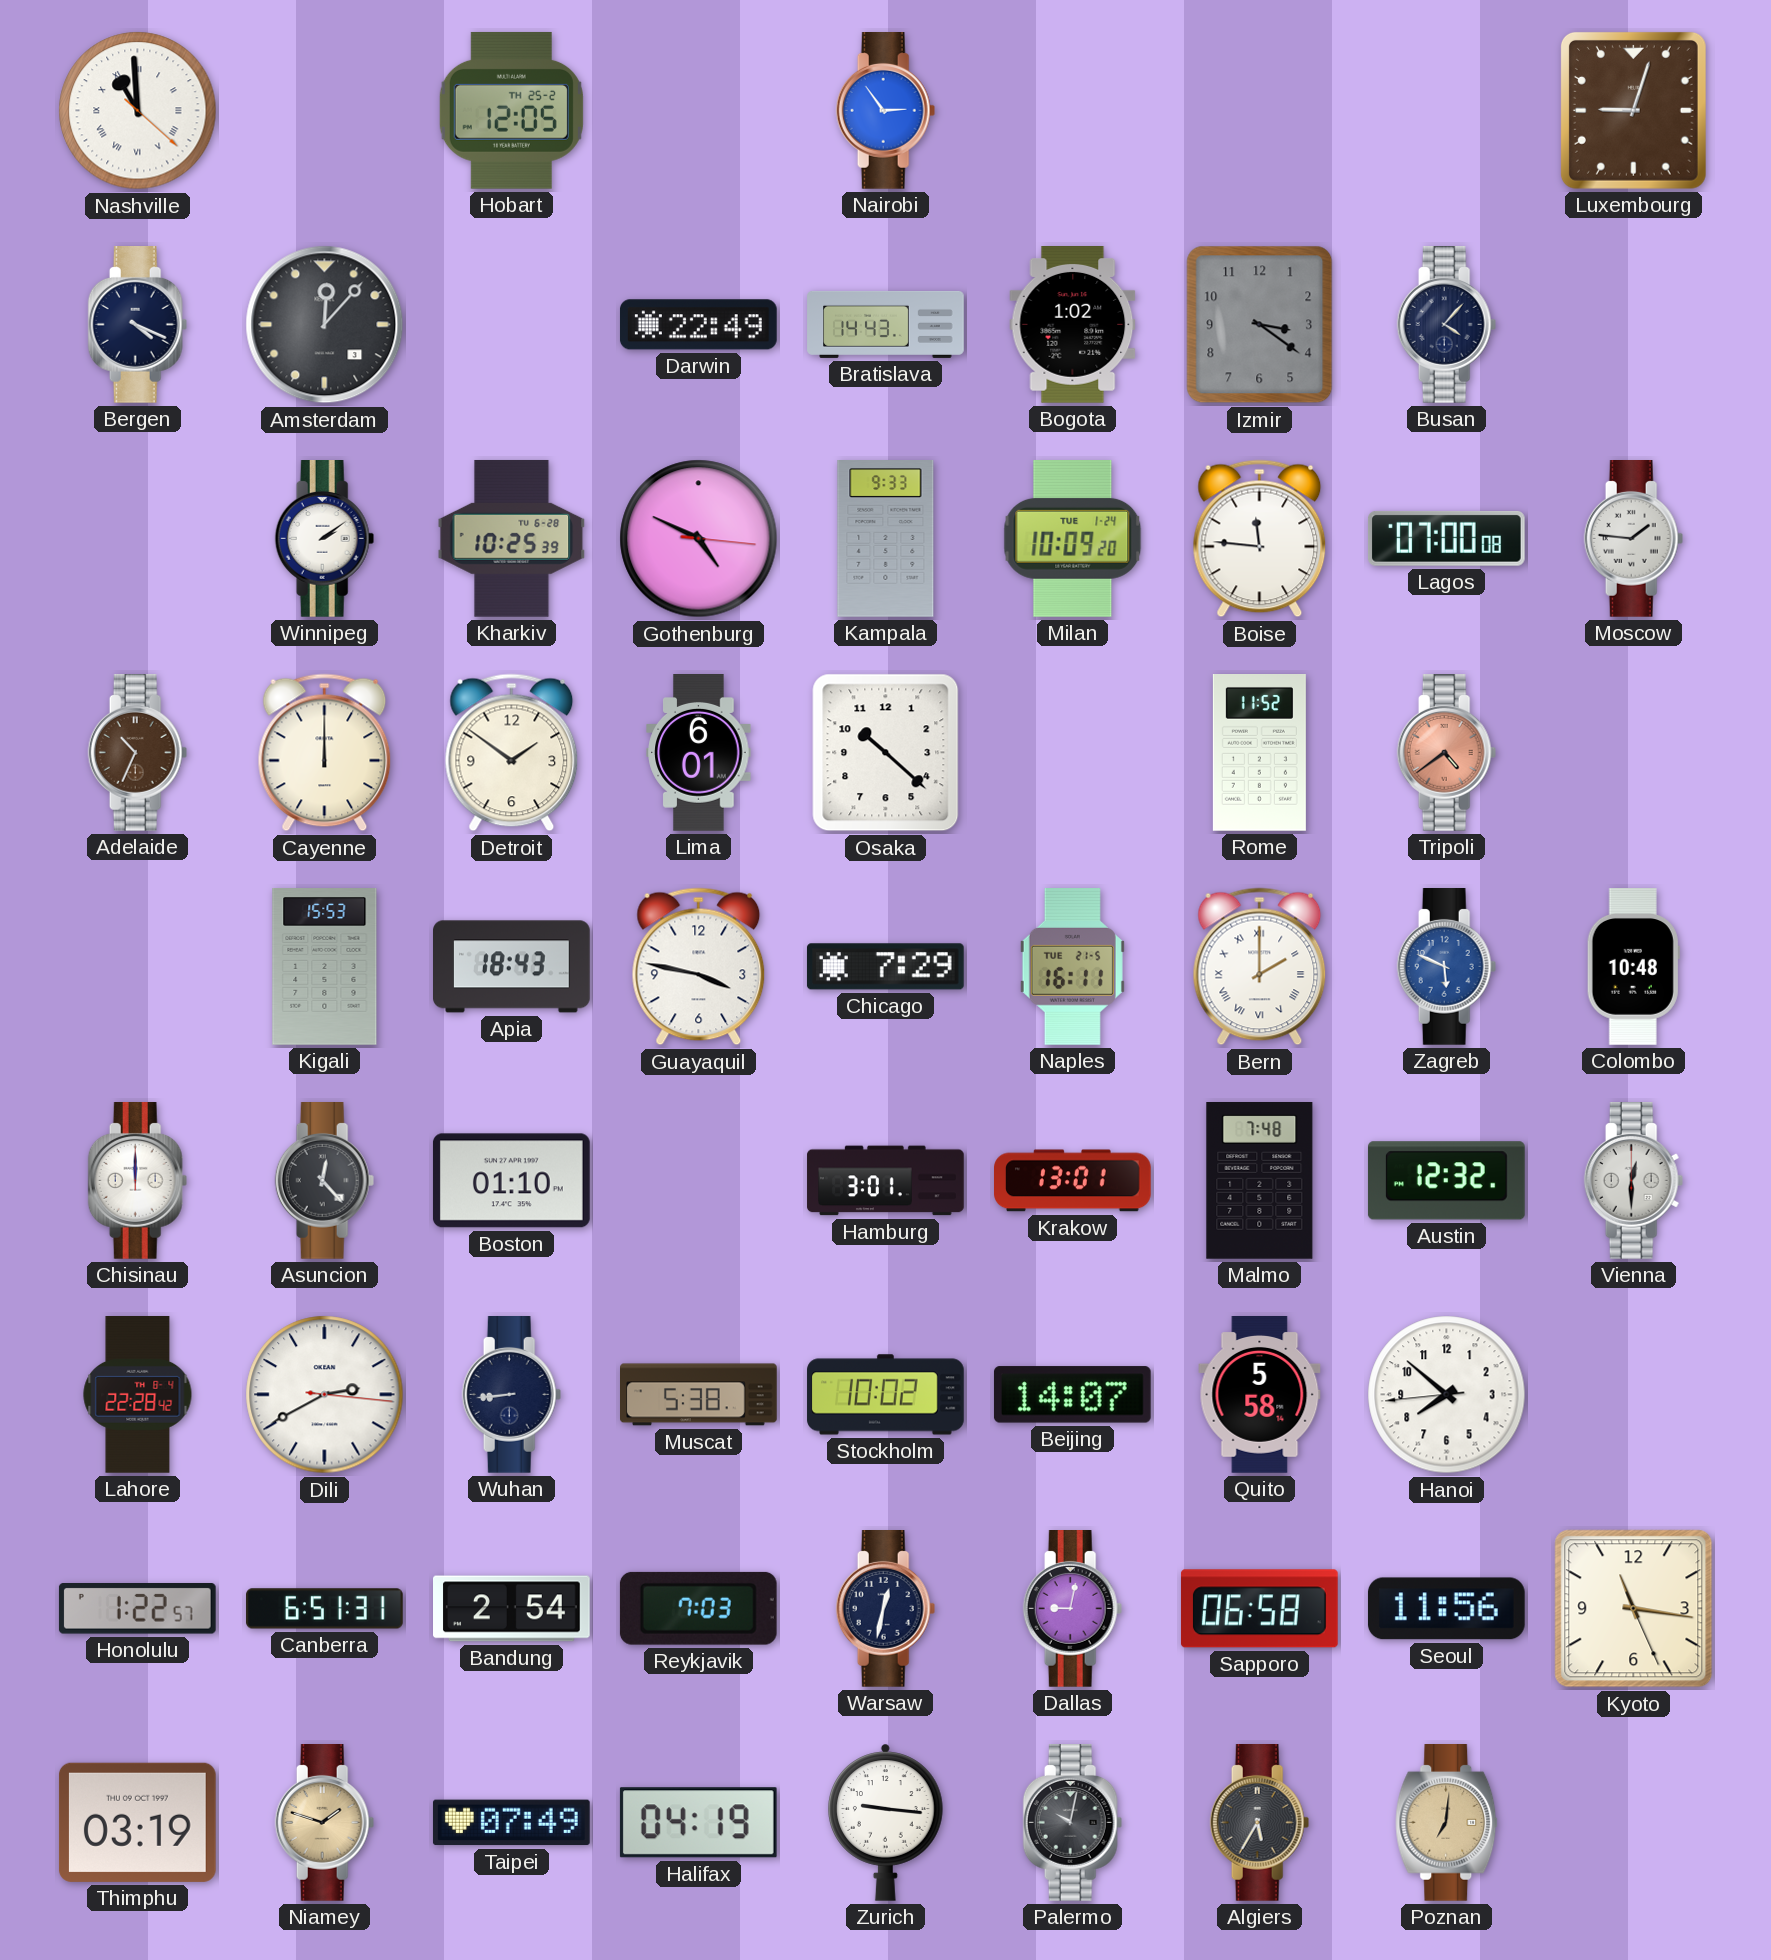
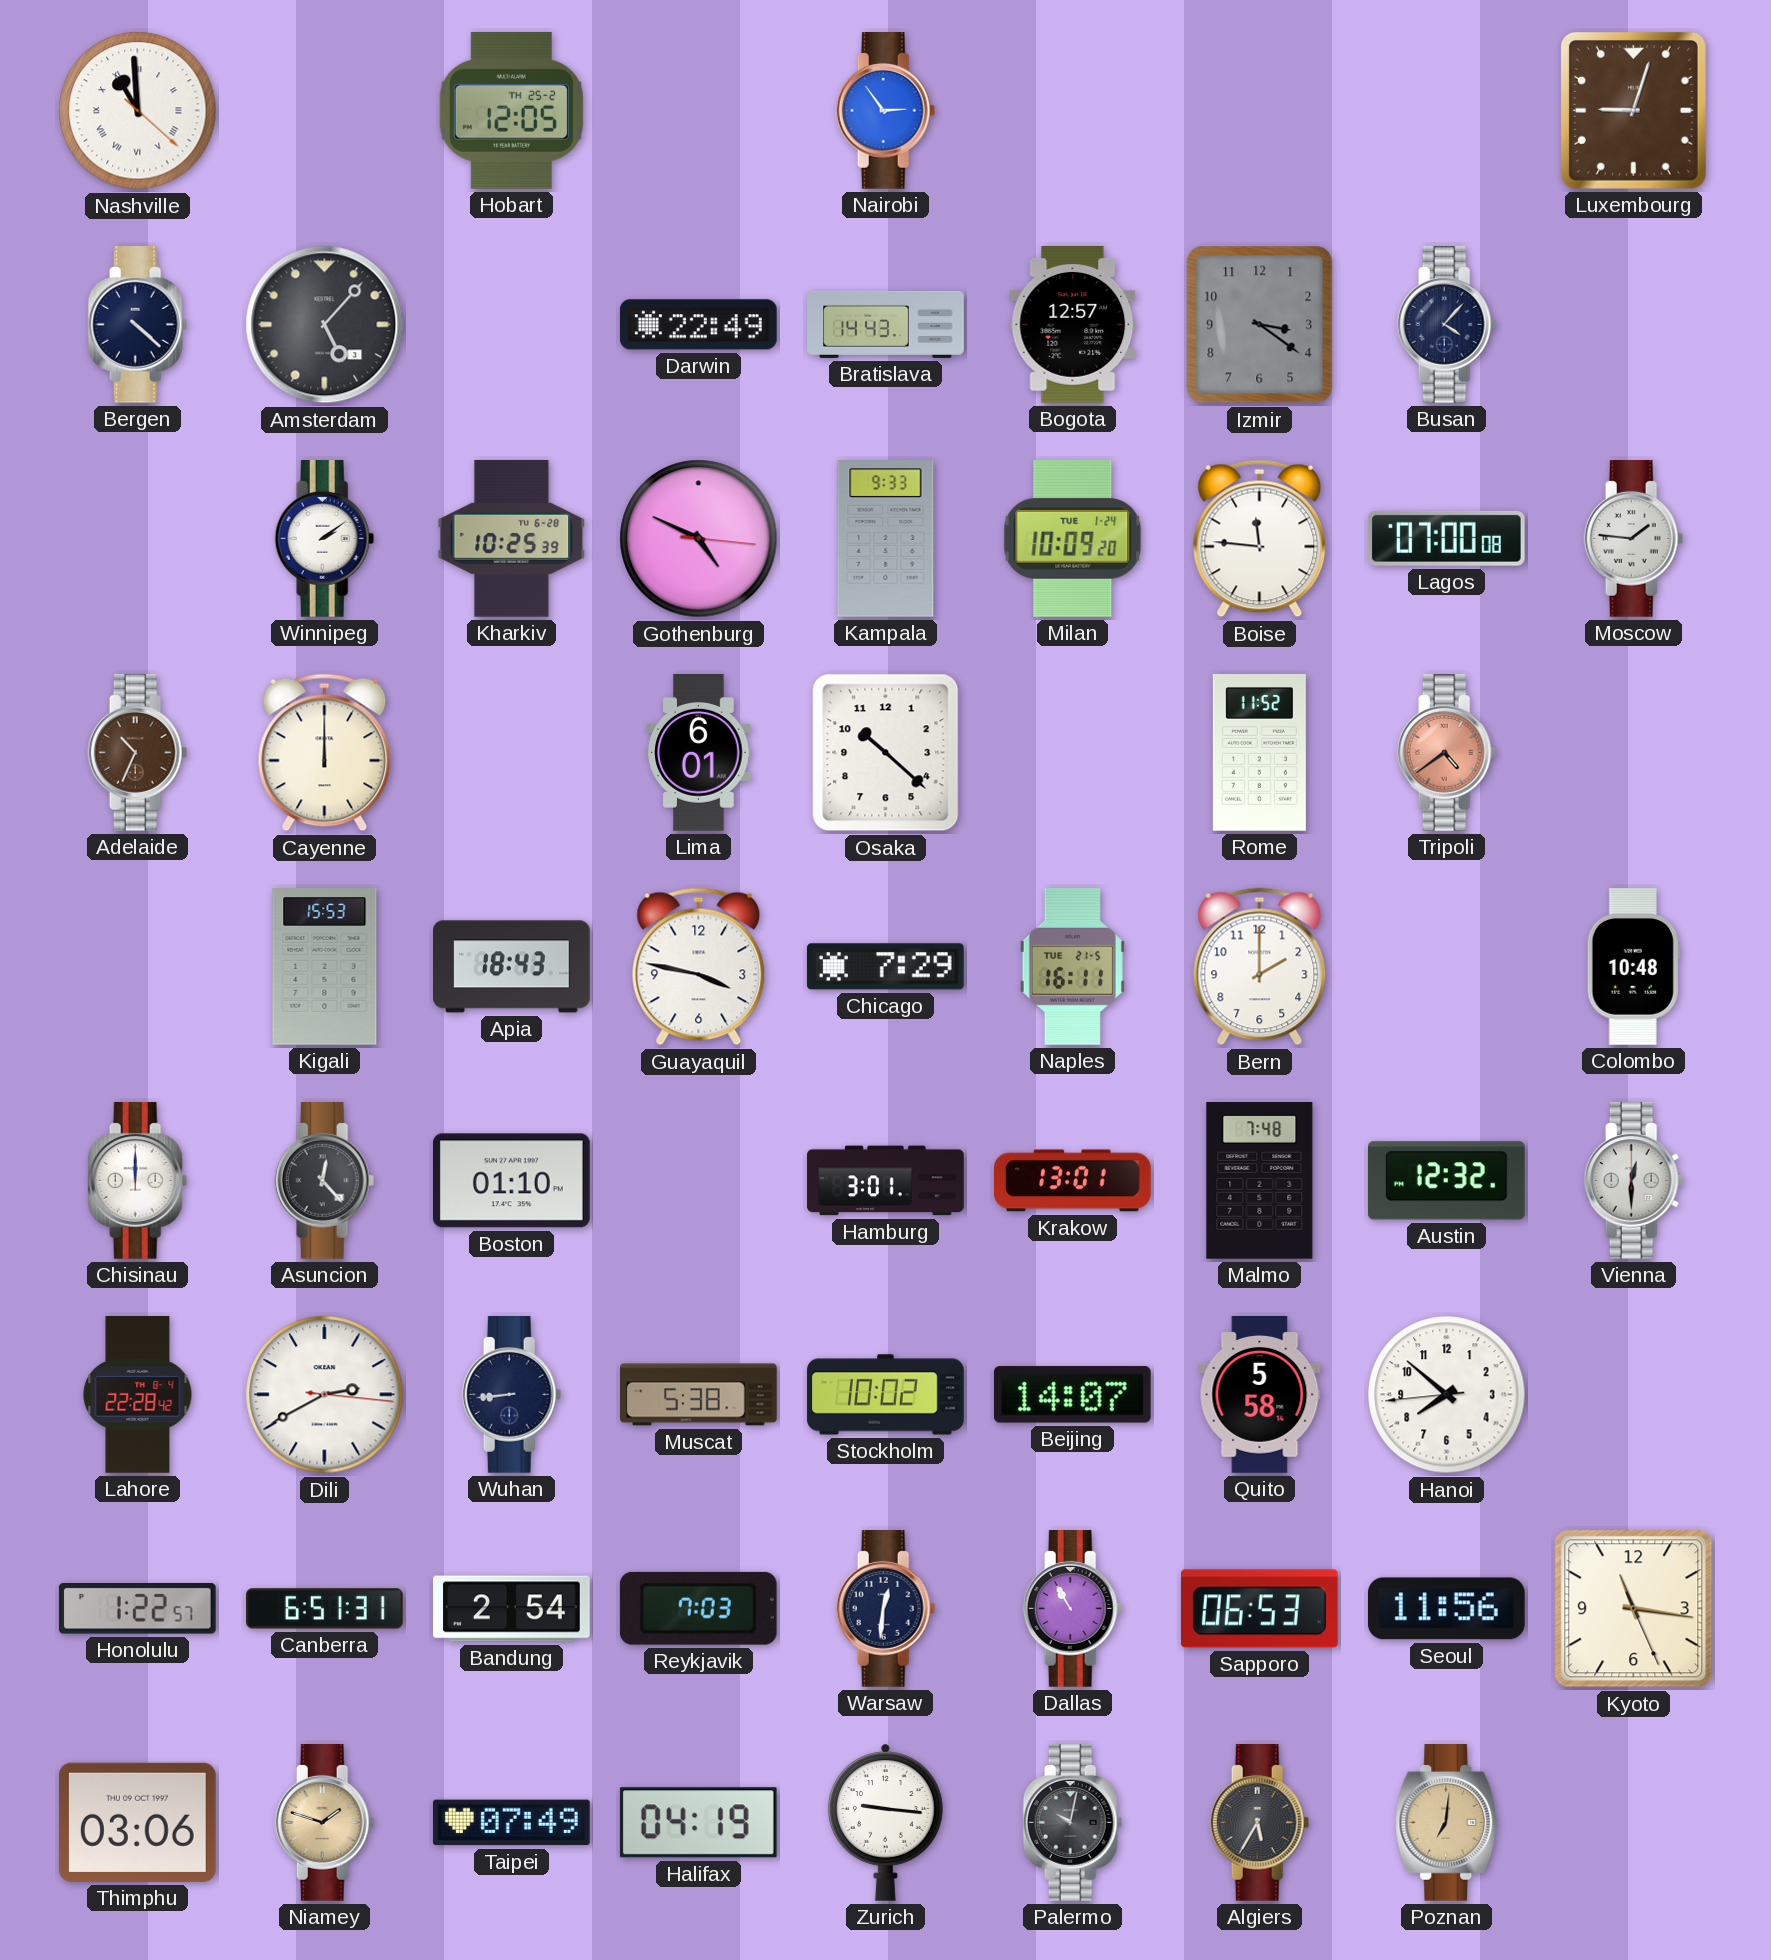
Bergen: 4:19 -> 4:22
Amsterdam: 12:07 -> 5:07
Bogota: 1:02 -> 12:57
Detroit: 1:51 -> none
Bern numerals: Roman -> Arabic
Zagreb: 5:49 -> none
Warsaw: 12:32 -> 12:31
Dallas: 9:02 -> 10:55
Sapporo: 06:58 -> 06:53
Thimphu: 03:19 -> 03:06
